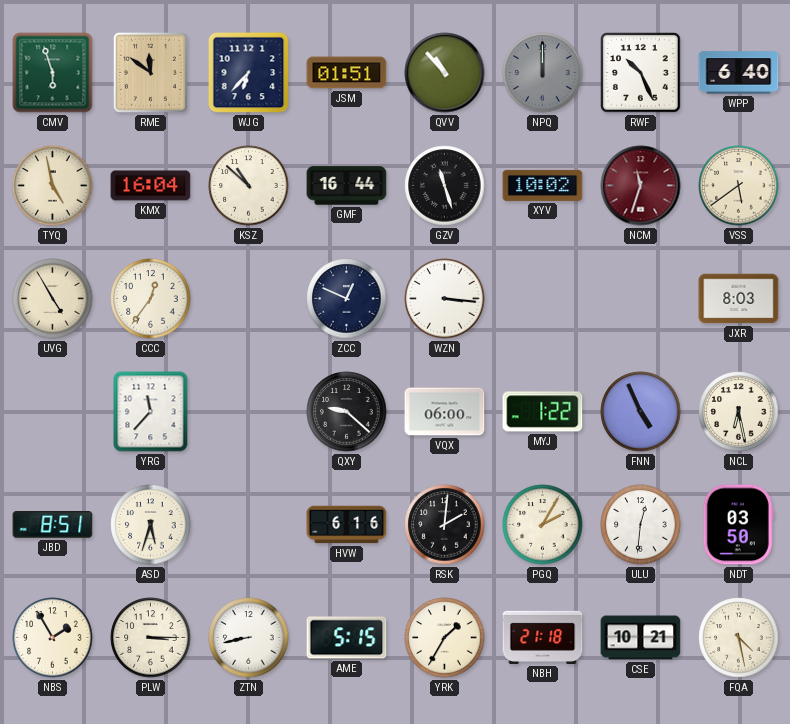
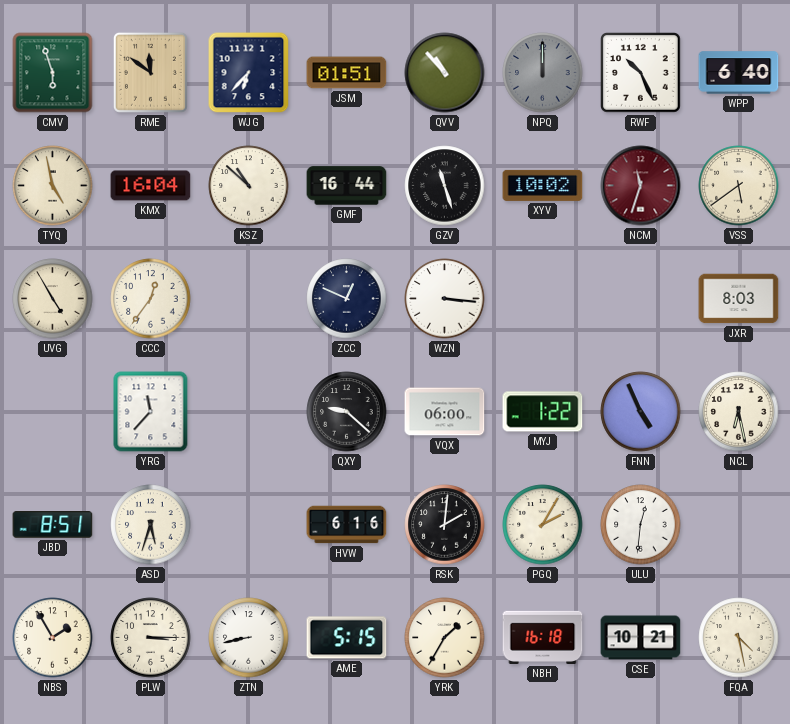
NDT: 03:50 -> none
NBH: 21:18 -> 16:18
